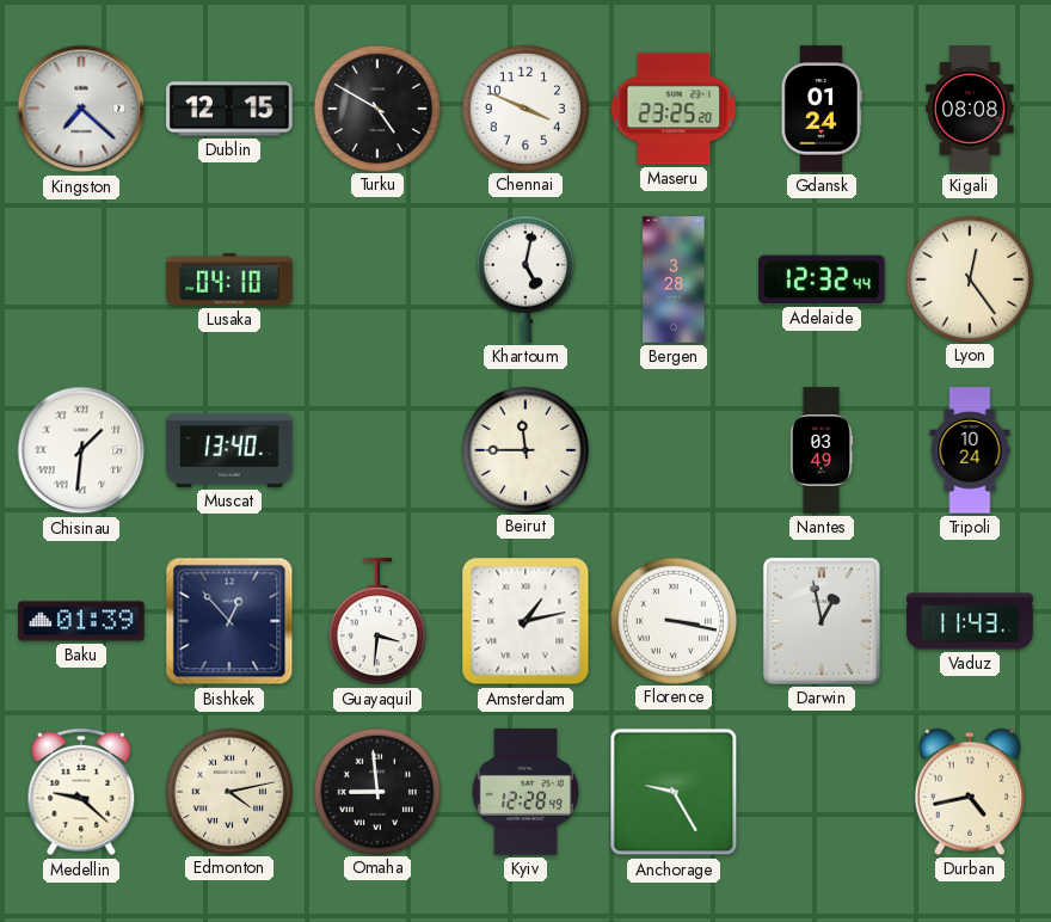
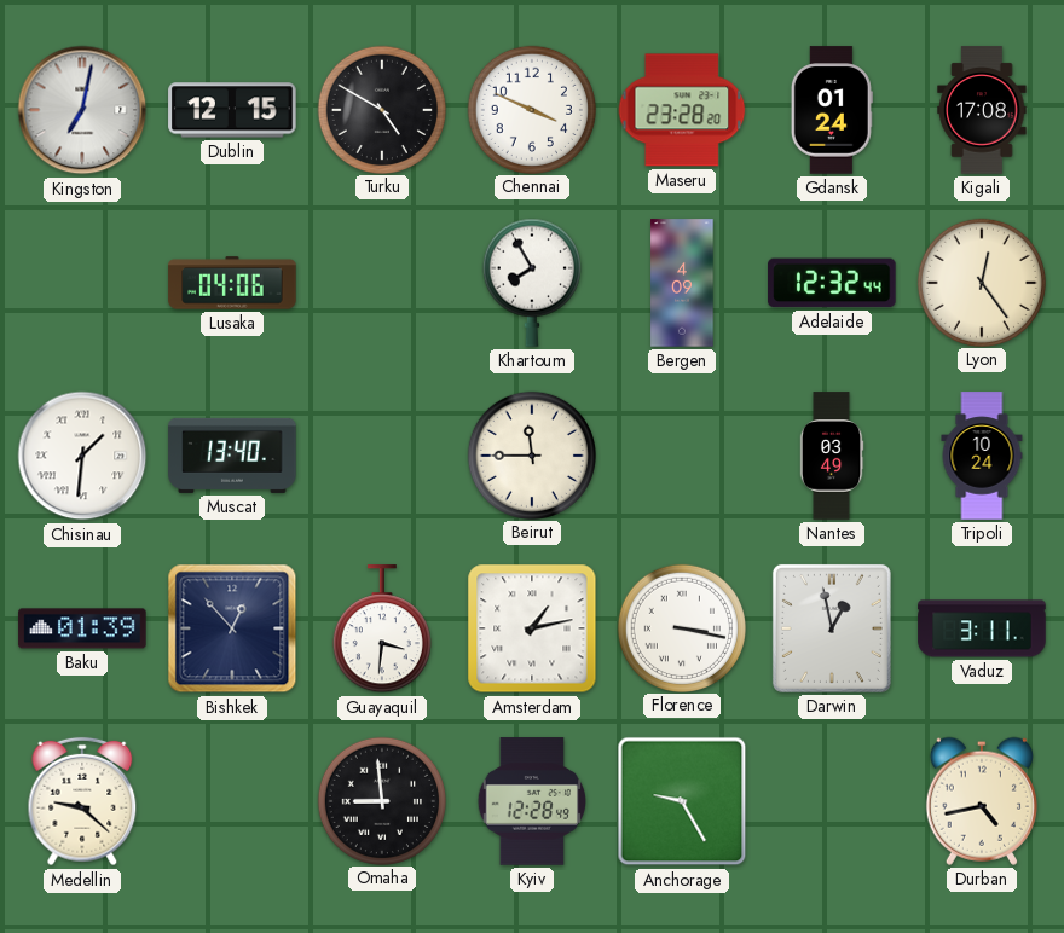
Kingston: 7:22 -> 7:02
Maseru: 23:25 -> 23:28
Kigali: 08:08 -> 17:08
Lusaka: 04:10 -> 04:06
Khartoum: 5:02 -> 7:55
Bergen: 3:28 -> 4:09
Vaduz: 11:43 -> 3:11
Edmonton: 4:13 -> none
